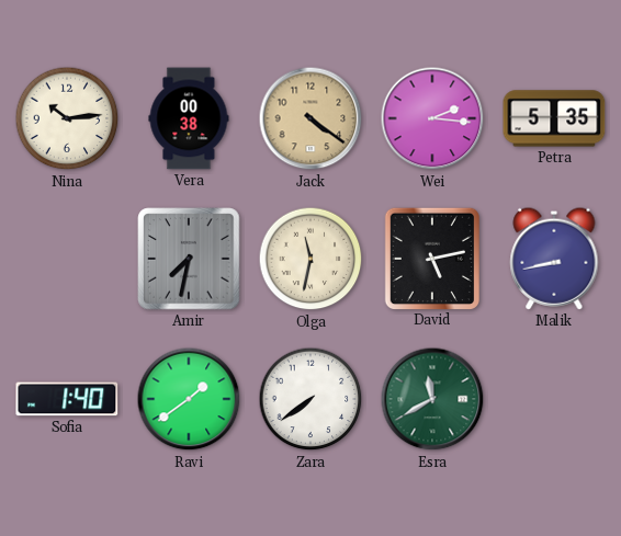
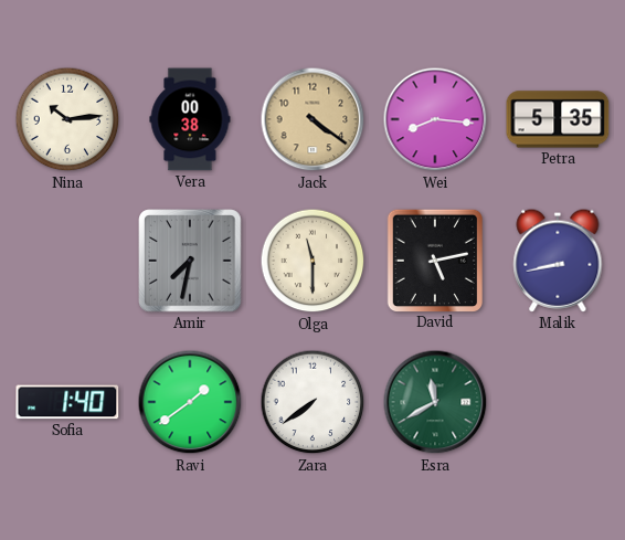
Wei: 2:16 -> 8:16
Olga: 11:32 -> 11:30
